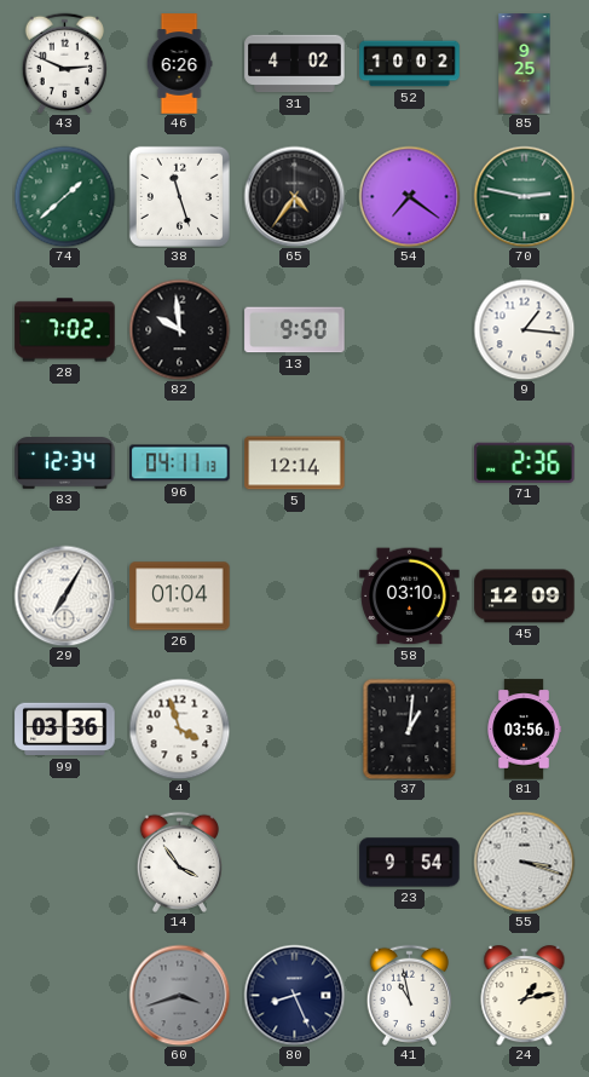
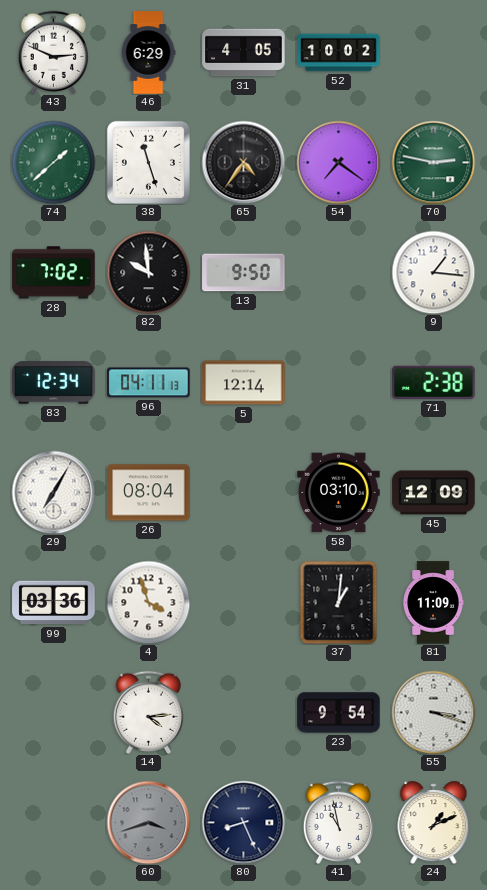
46: 6:26 -> 6:29
31: 4:02 -> 4:05
85: 9:25 -> none
71: 2:36 -> 2:38
26: 01:04 -> 08:04
81: 03:56 -> 11:09
14: 3:54 -> 4:14
24: 1:13 -> 1:11
